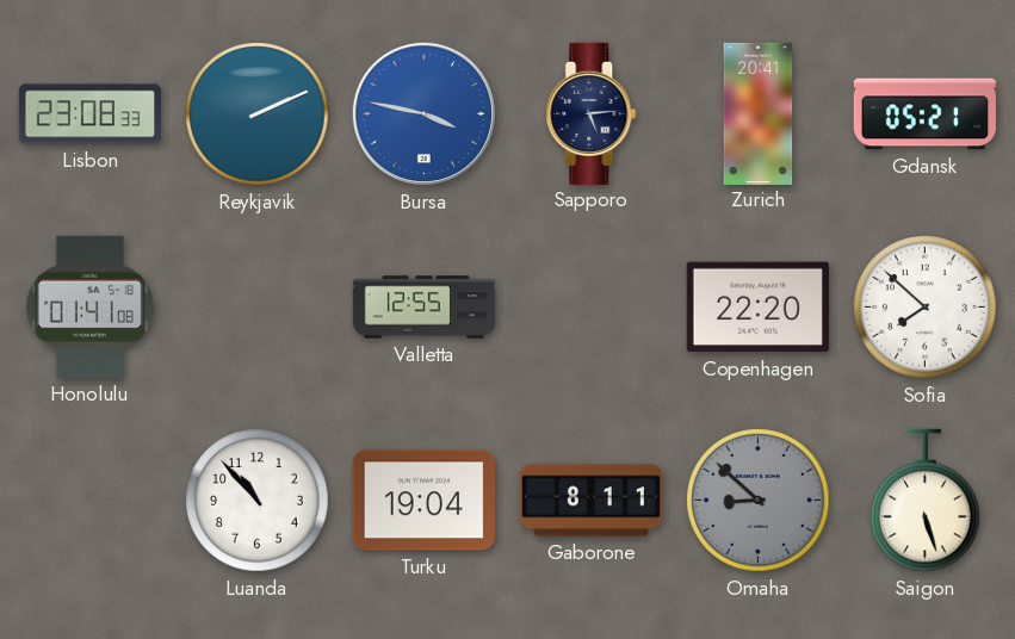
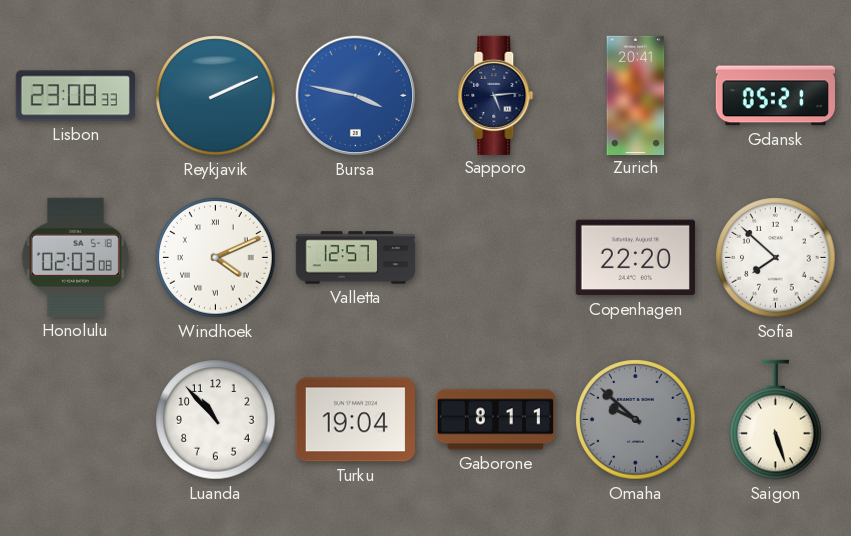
Honolulu: 01:41 -> 02:03
Windhoek: none -> 4:11
Valletta: 12:55 -> 12:57
Omaha: 8:52 -> 9:52
